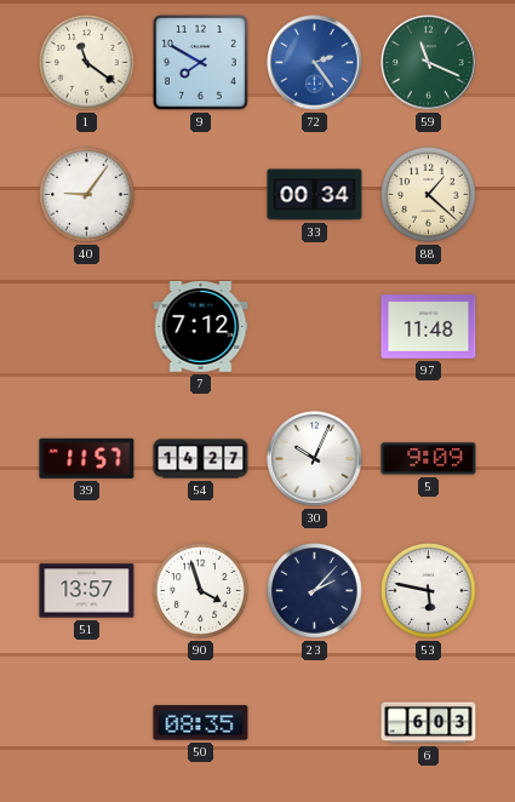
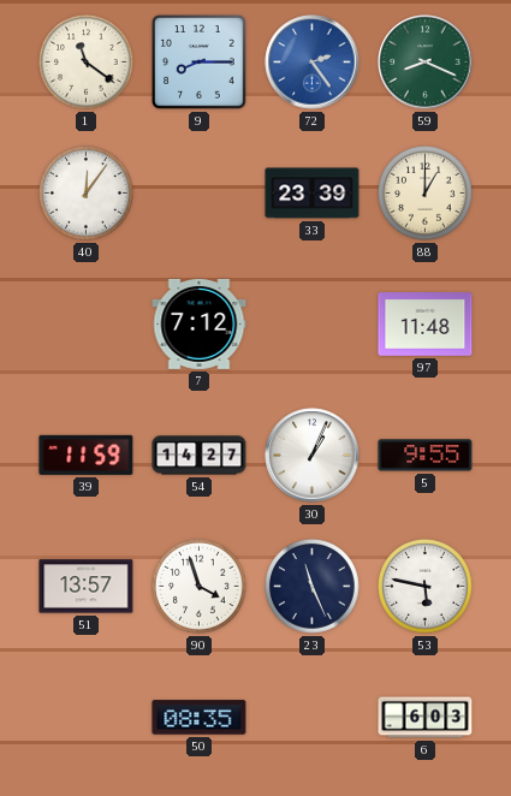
9: 7:50 -> 8:15
59: 11:19 -> 8:19
40: 9:06 -> 12:06
33: 00:34 -> 23:39
88: 1:22 -> 1:00
39: 11:57 -> 11:59
30: 10:04 -> 1:04
5: 9:09 -> 9:55
23: 2:07 -> 11:26
